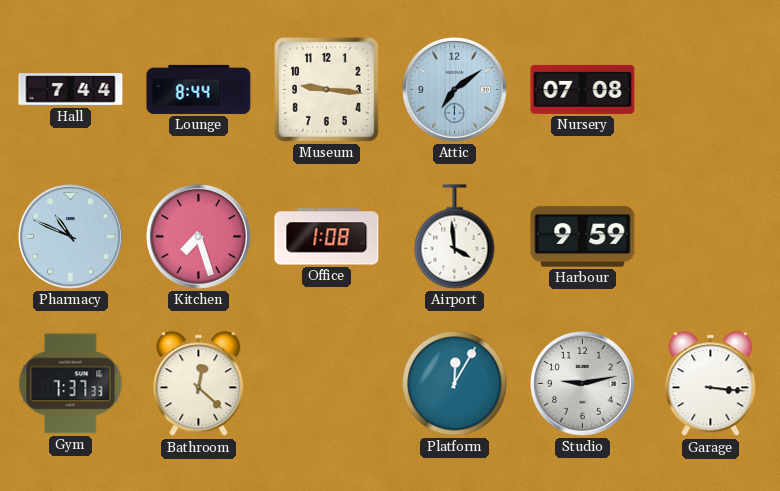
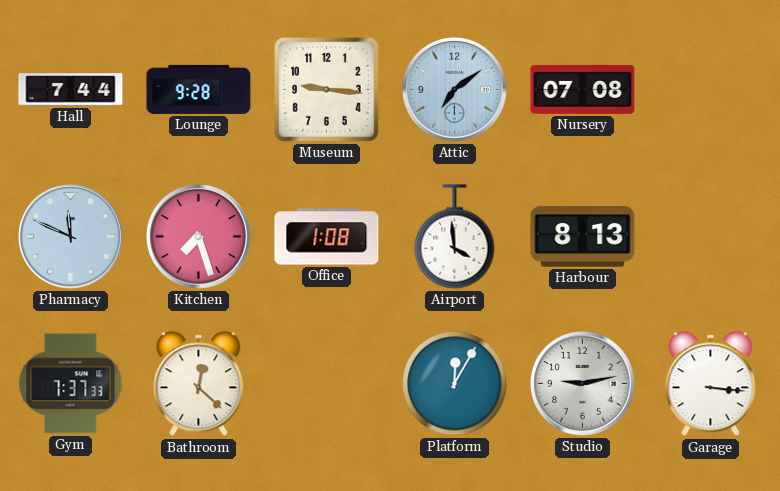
Lounge: 8:44 -> 9:28
Pharmacy: 10:49 -> 11:49
Harbour: 9:59 -> 8:13
